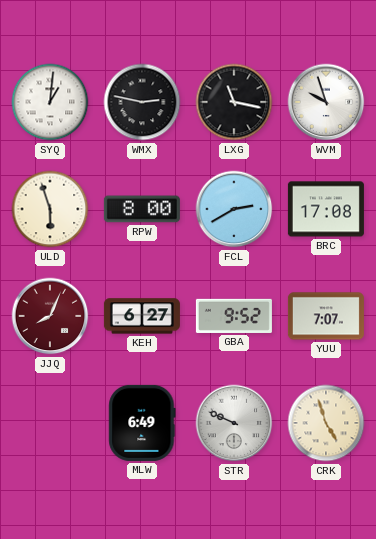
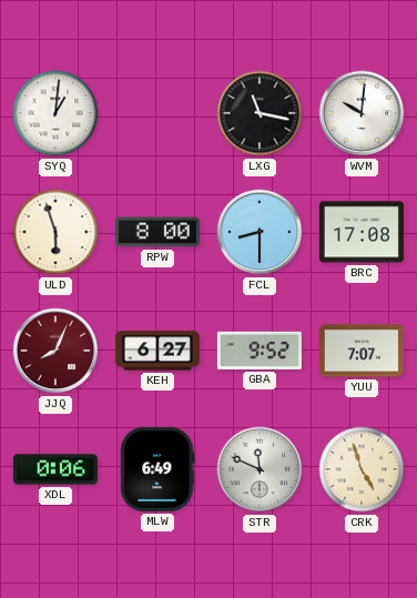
WMX: 2:47 -> none
WVM: 9:57 -> 10:01
FCL: 2:40 -> 8:30
XDL: none -> 0:06
STR: 9:49 -> 11:49
